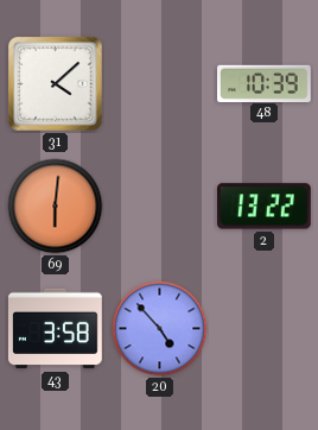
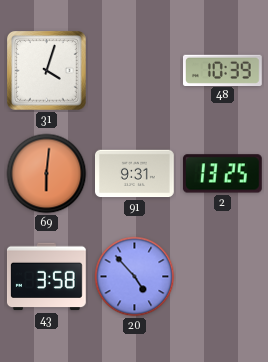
31: 4:08 -> 4:03
91: none -> 9:31
2: 13:22 -> 13:25
